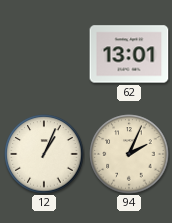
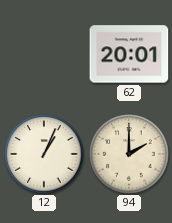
62: 13:01 -> 20:01
94: 2:04 -> 2:00
